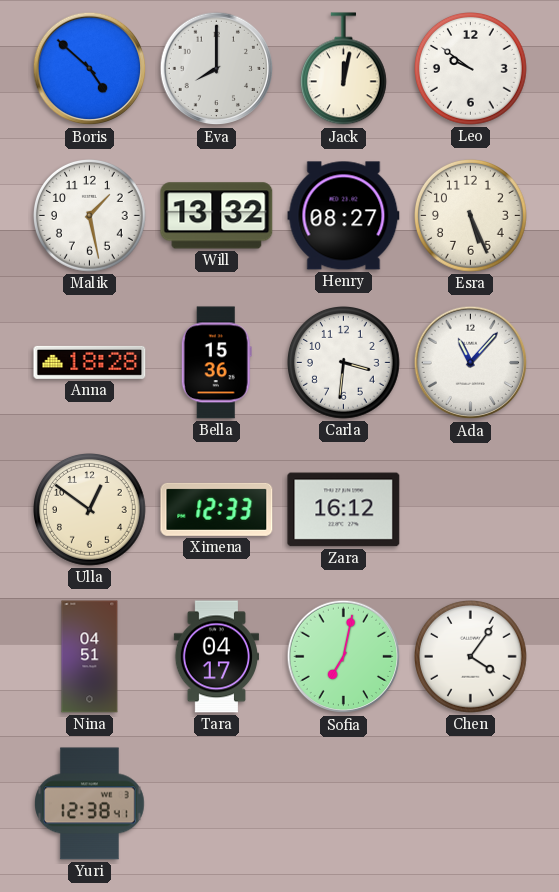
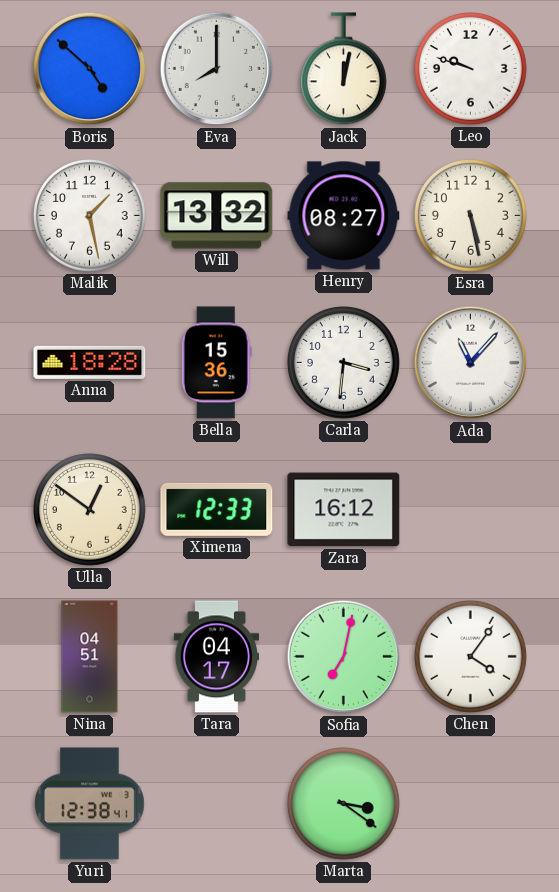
Leo: 9:51 -> 9:48
Esra: 5:26 -> 5:28
Marta: none -> 3:21
